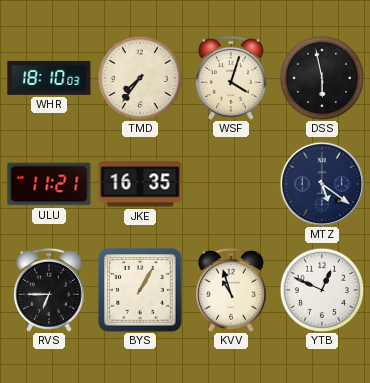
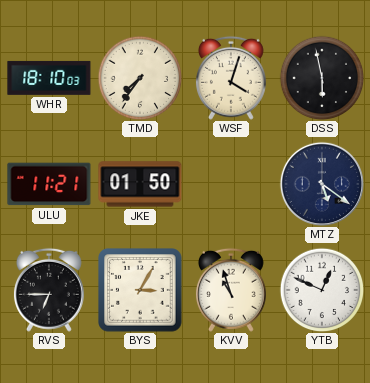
JKE: 16:35 -> 01:50
BYS: 1:05 -> 3:05
